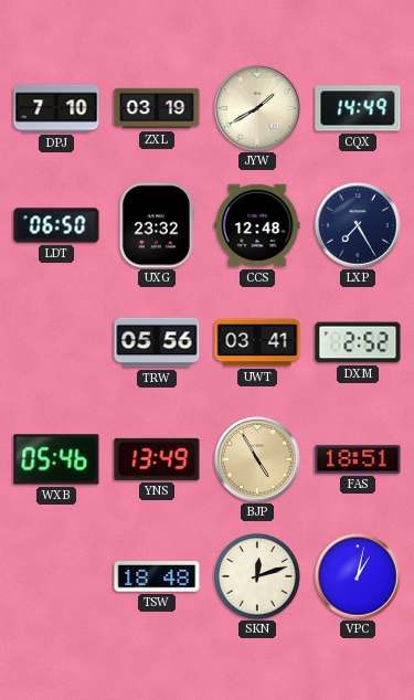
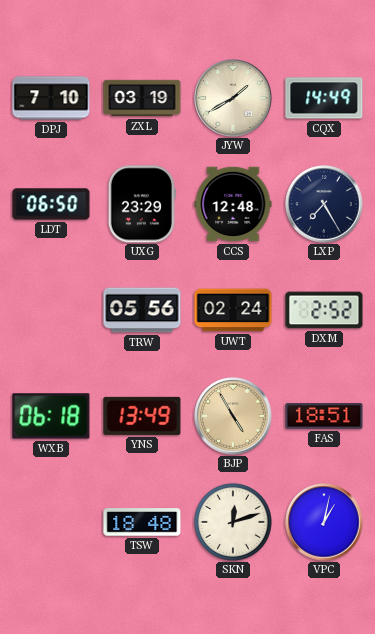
UXG: 23:32 -> 23:29
UWT: 03:41 -> 02:24
WXB: 05:46 -> 06:18
